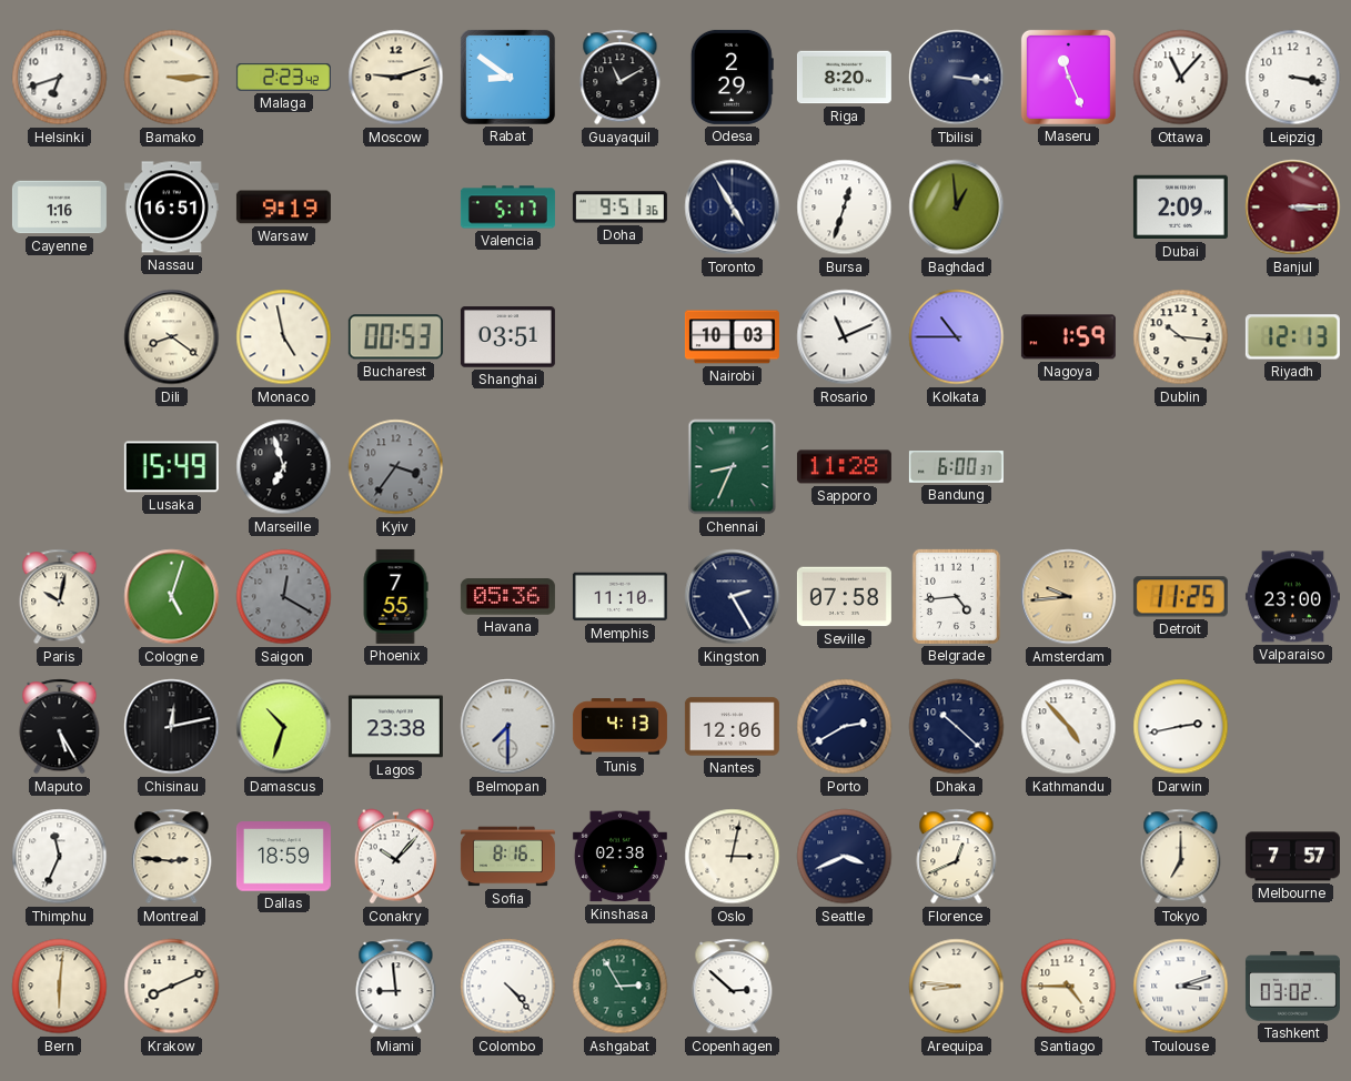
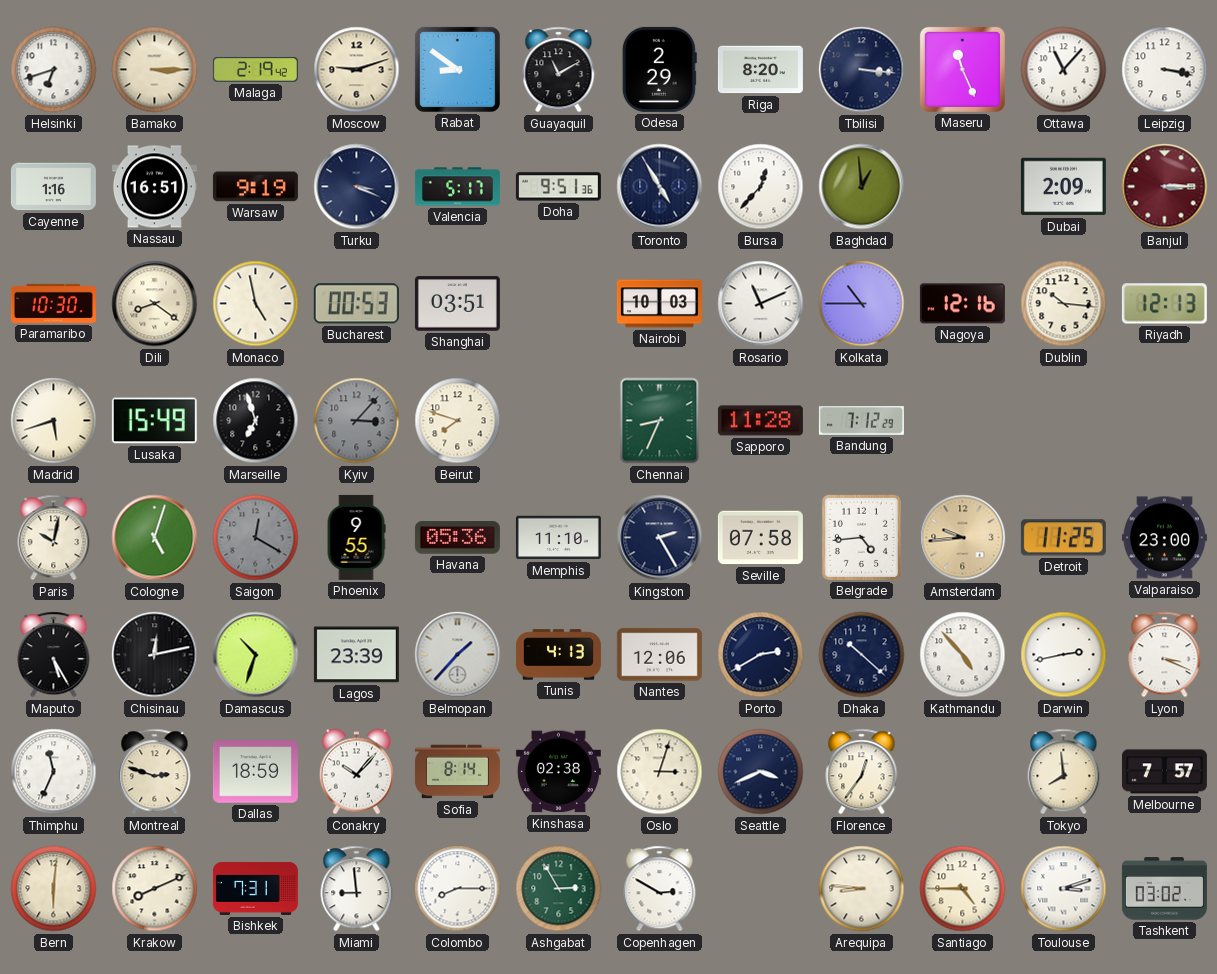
Malaga: 2:23 -> 2:19
Turku: none -> 3:19
Bursa: 12:33 -> 12:37
Paramaribo: none -> 10:30
Nagoya: 1:59 -> 12:16
Madrid: none -> 5:42
Kyiv: 3:36 -> 3:07
Beirut: none -> 7:48
Bandung: 6:00 -> 7:12
Phoenix: 7:55 -> 9:55
Lagos: 23:38 -> 23:39
Belmopan: 7:30 -> 1:37
Lyon: none -> 3:19
Montreal: 2:46 -> 2:48
Sofia: 8:16 -> 8:14
Oslo: 3:02 -> 3:03
Florence: 12:41 -> 12:36
Tokyo: 7:00 -> 7:59
Bishkek: none -> 7:31
Colombo: 4:23 -> 8:15
Copenhagen: 2:52 -> 2:50
